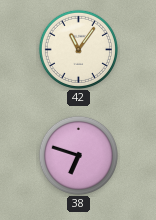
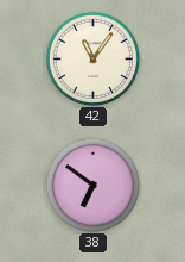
38: 6:48 -> 6:51
